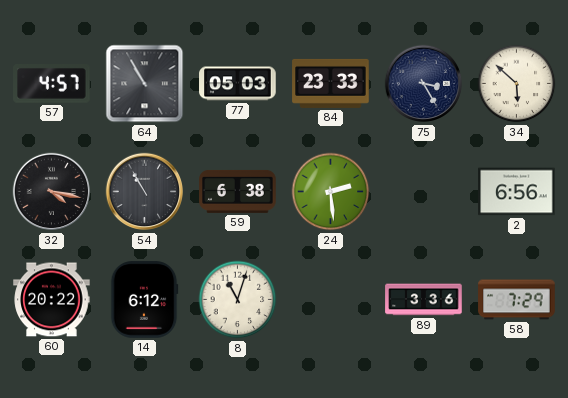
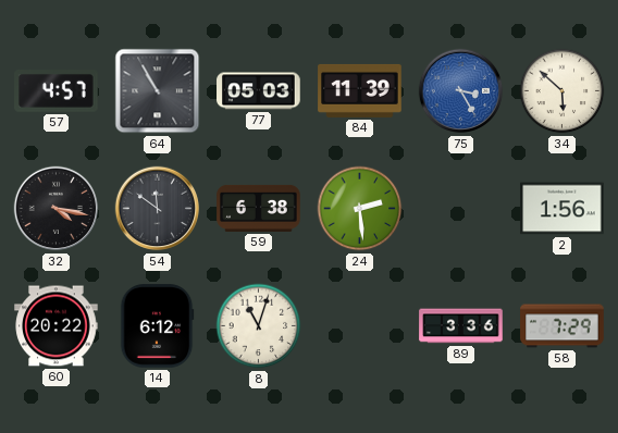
84: 23:33 -> 11:39
75 dial: navy -> blue
54: 10:55 -> 11:51
2: 6:56 -> 1:56
